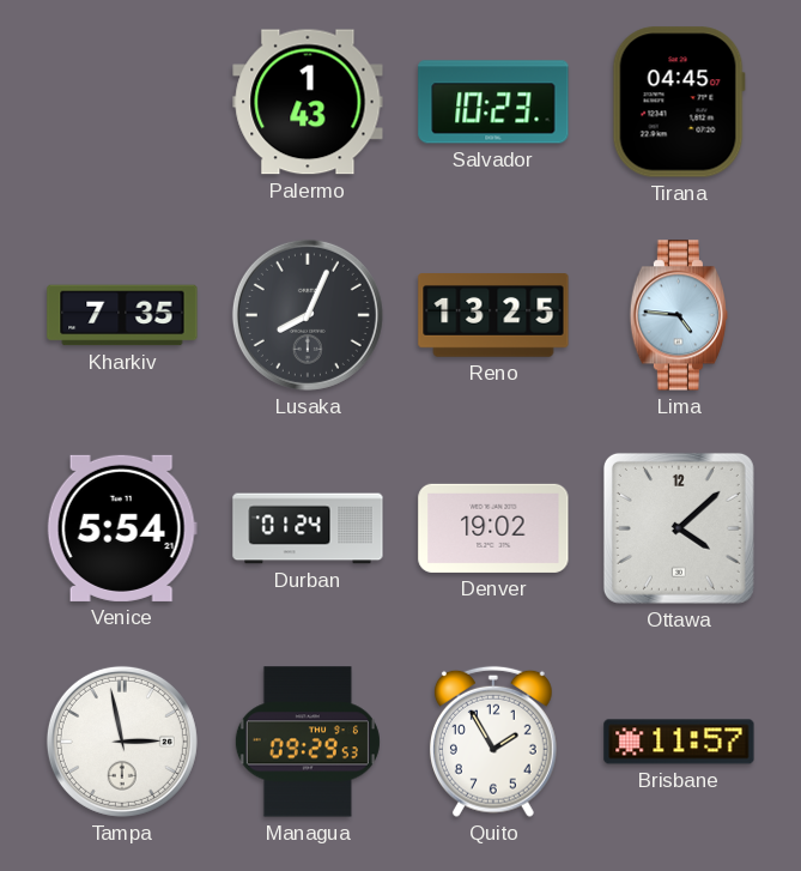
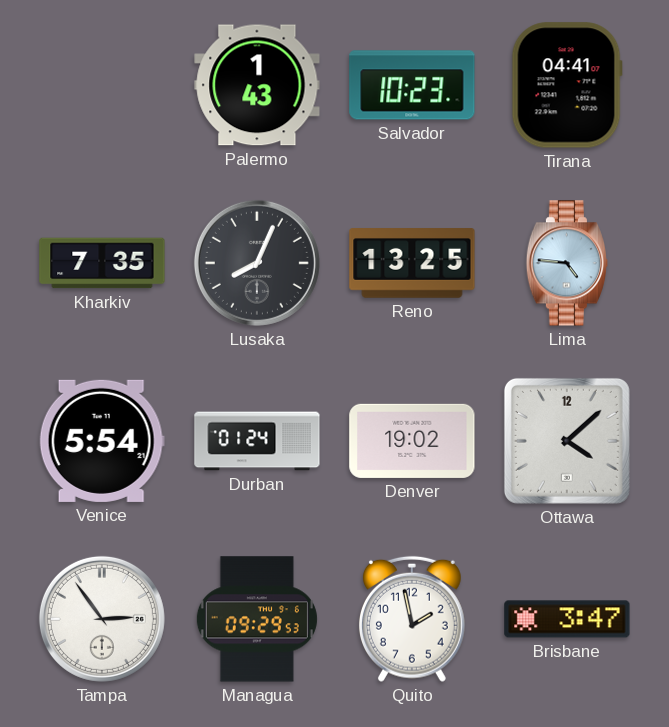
Tirana: 04:45 -> 04:41
Tampa: 2:58 -> 2:54
Quito: 1:55 -> 1:58
Brisbane: 11:57 -> 3:47
